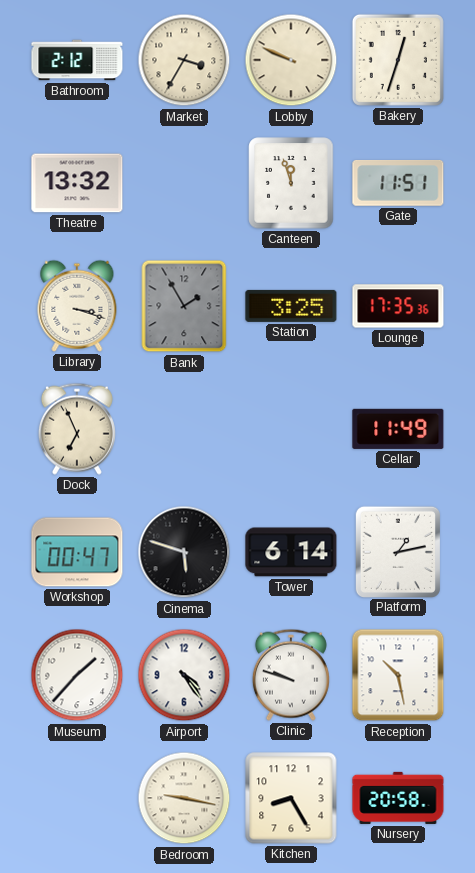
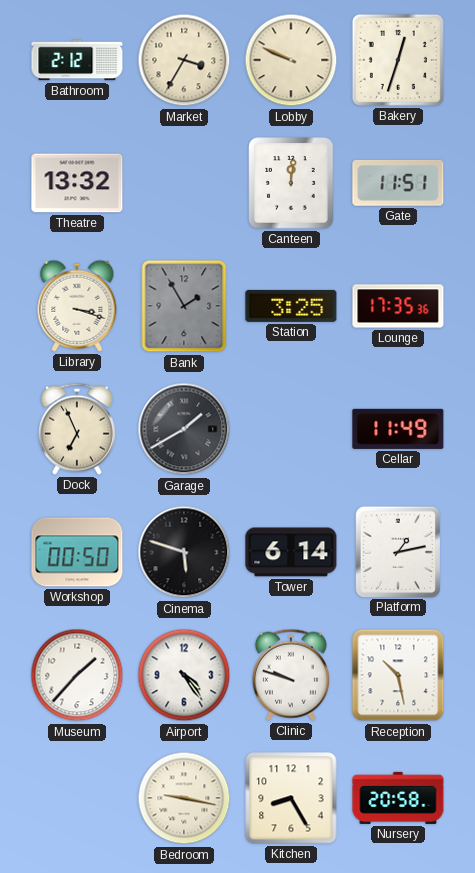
Canteen: 11:57 -> 12:01
Garage: none -> 1:40
Workshop: 00:47 -> 00:50
